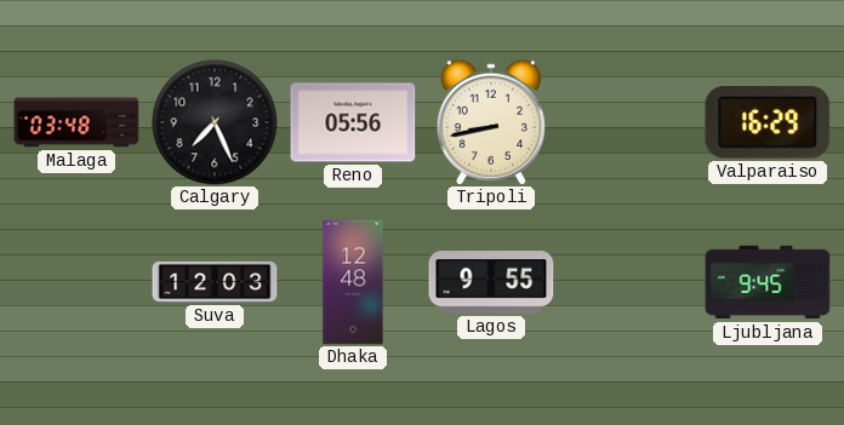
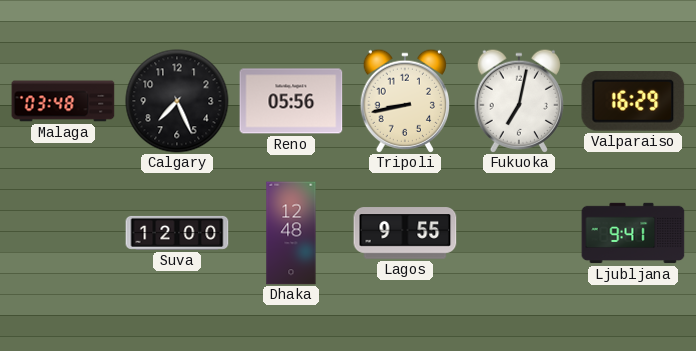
Fukuoka: none -> 7:02
Suva: 12:03 -> 12:00
Ljubljana: 9:45 -> 9:41
